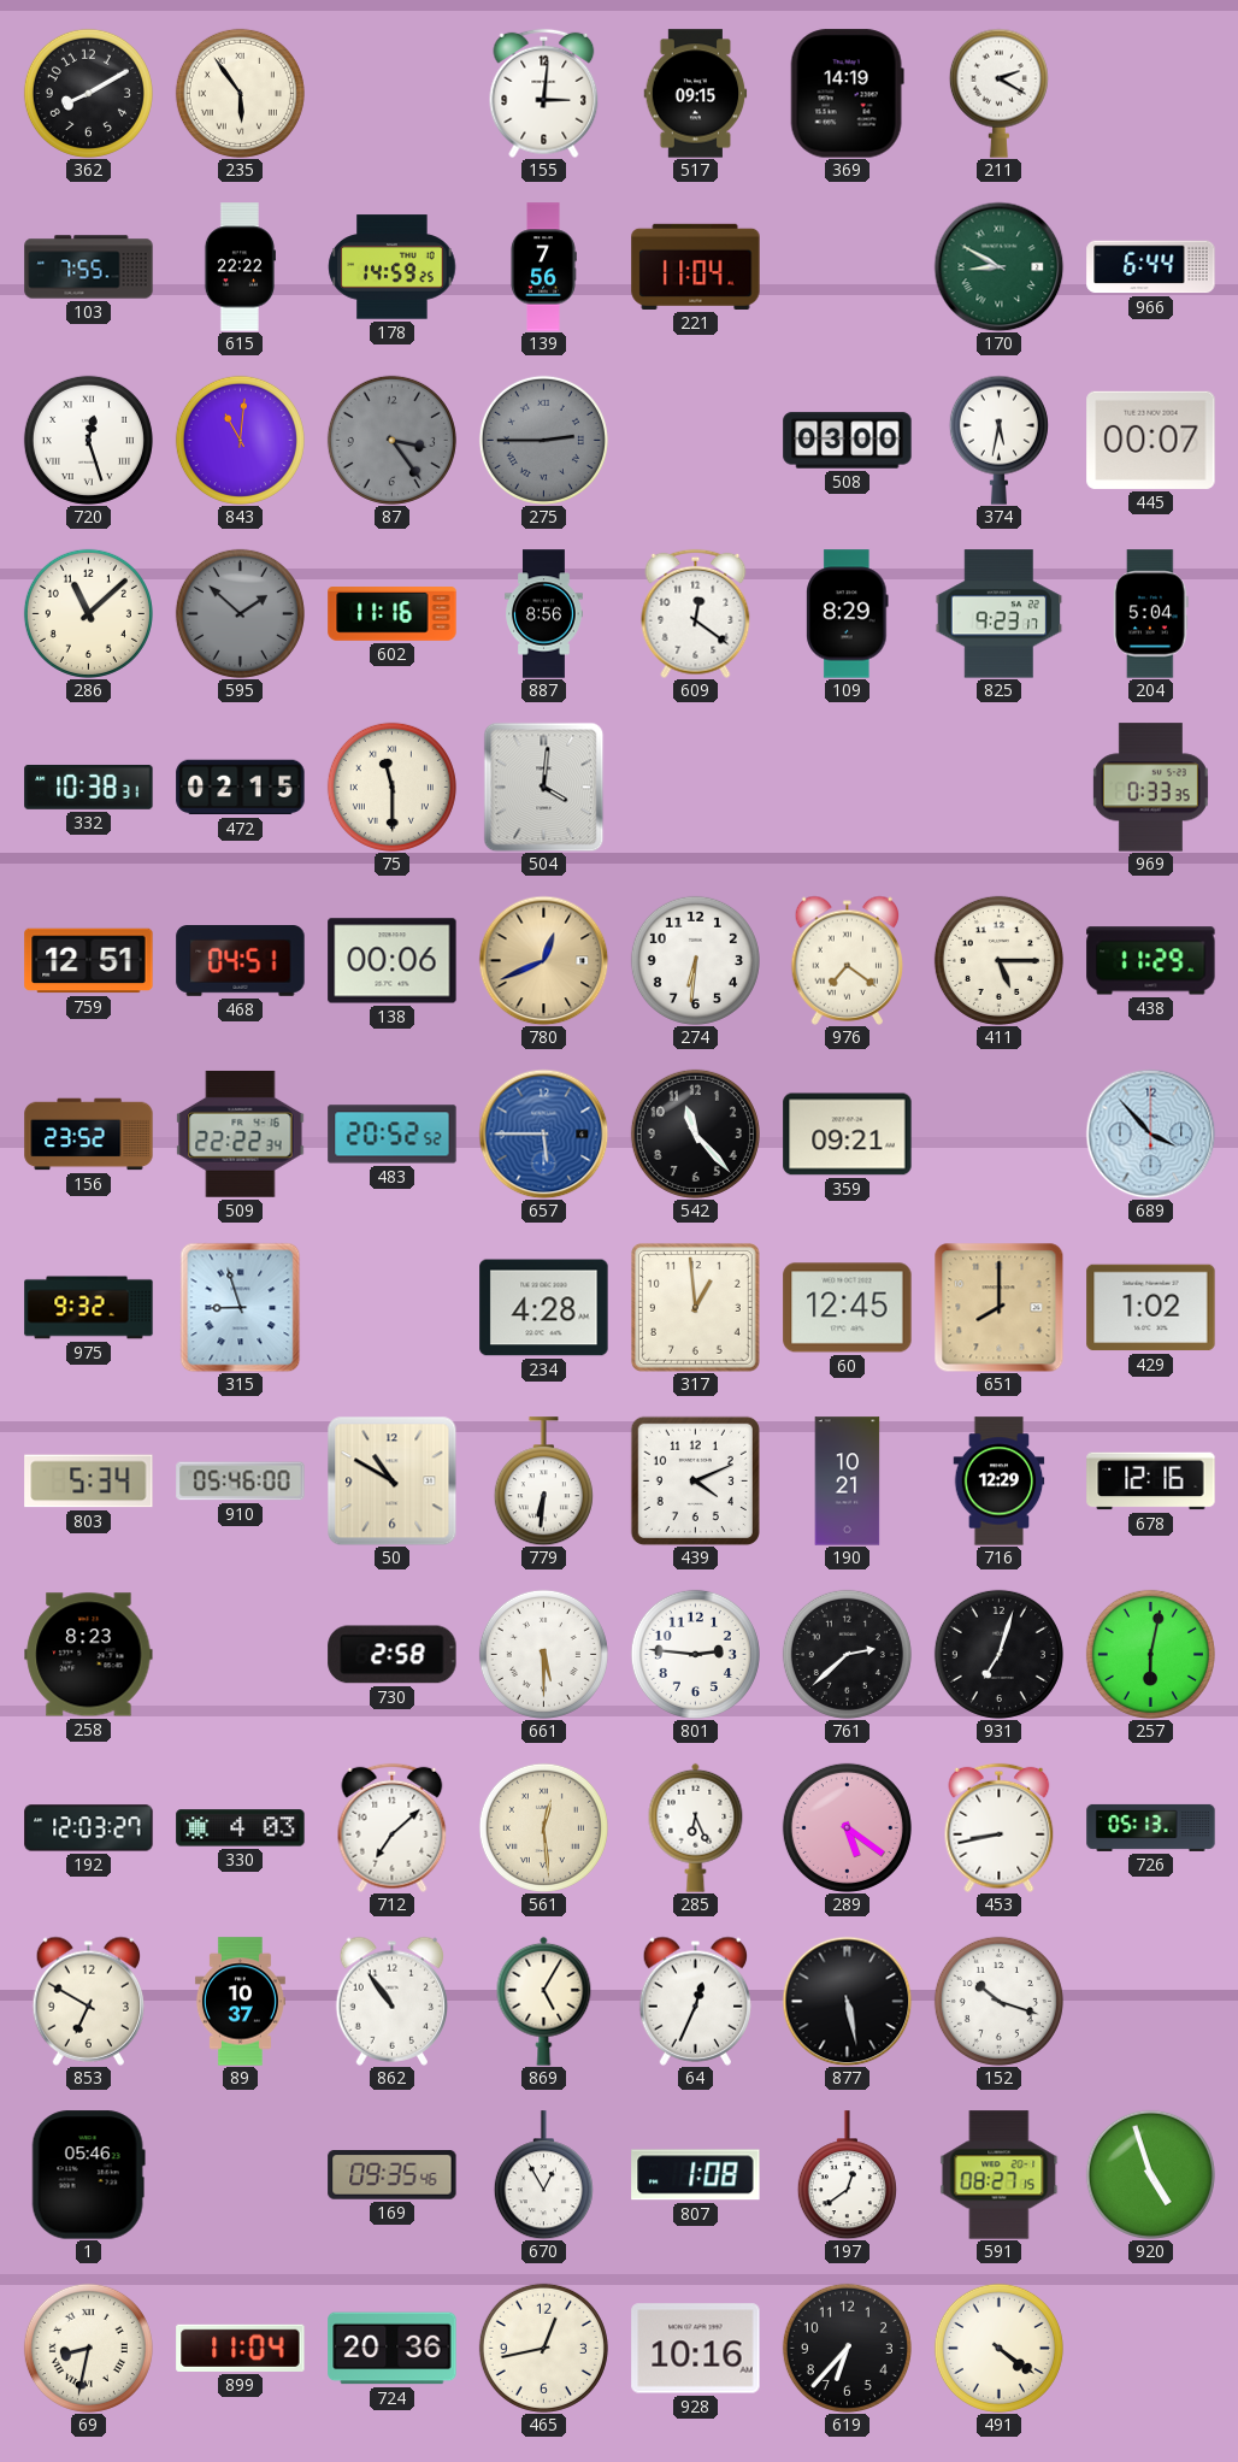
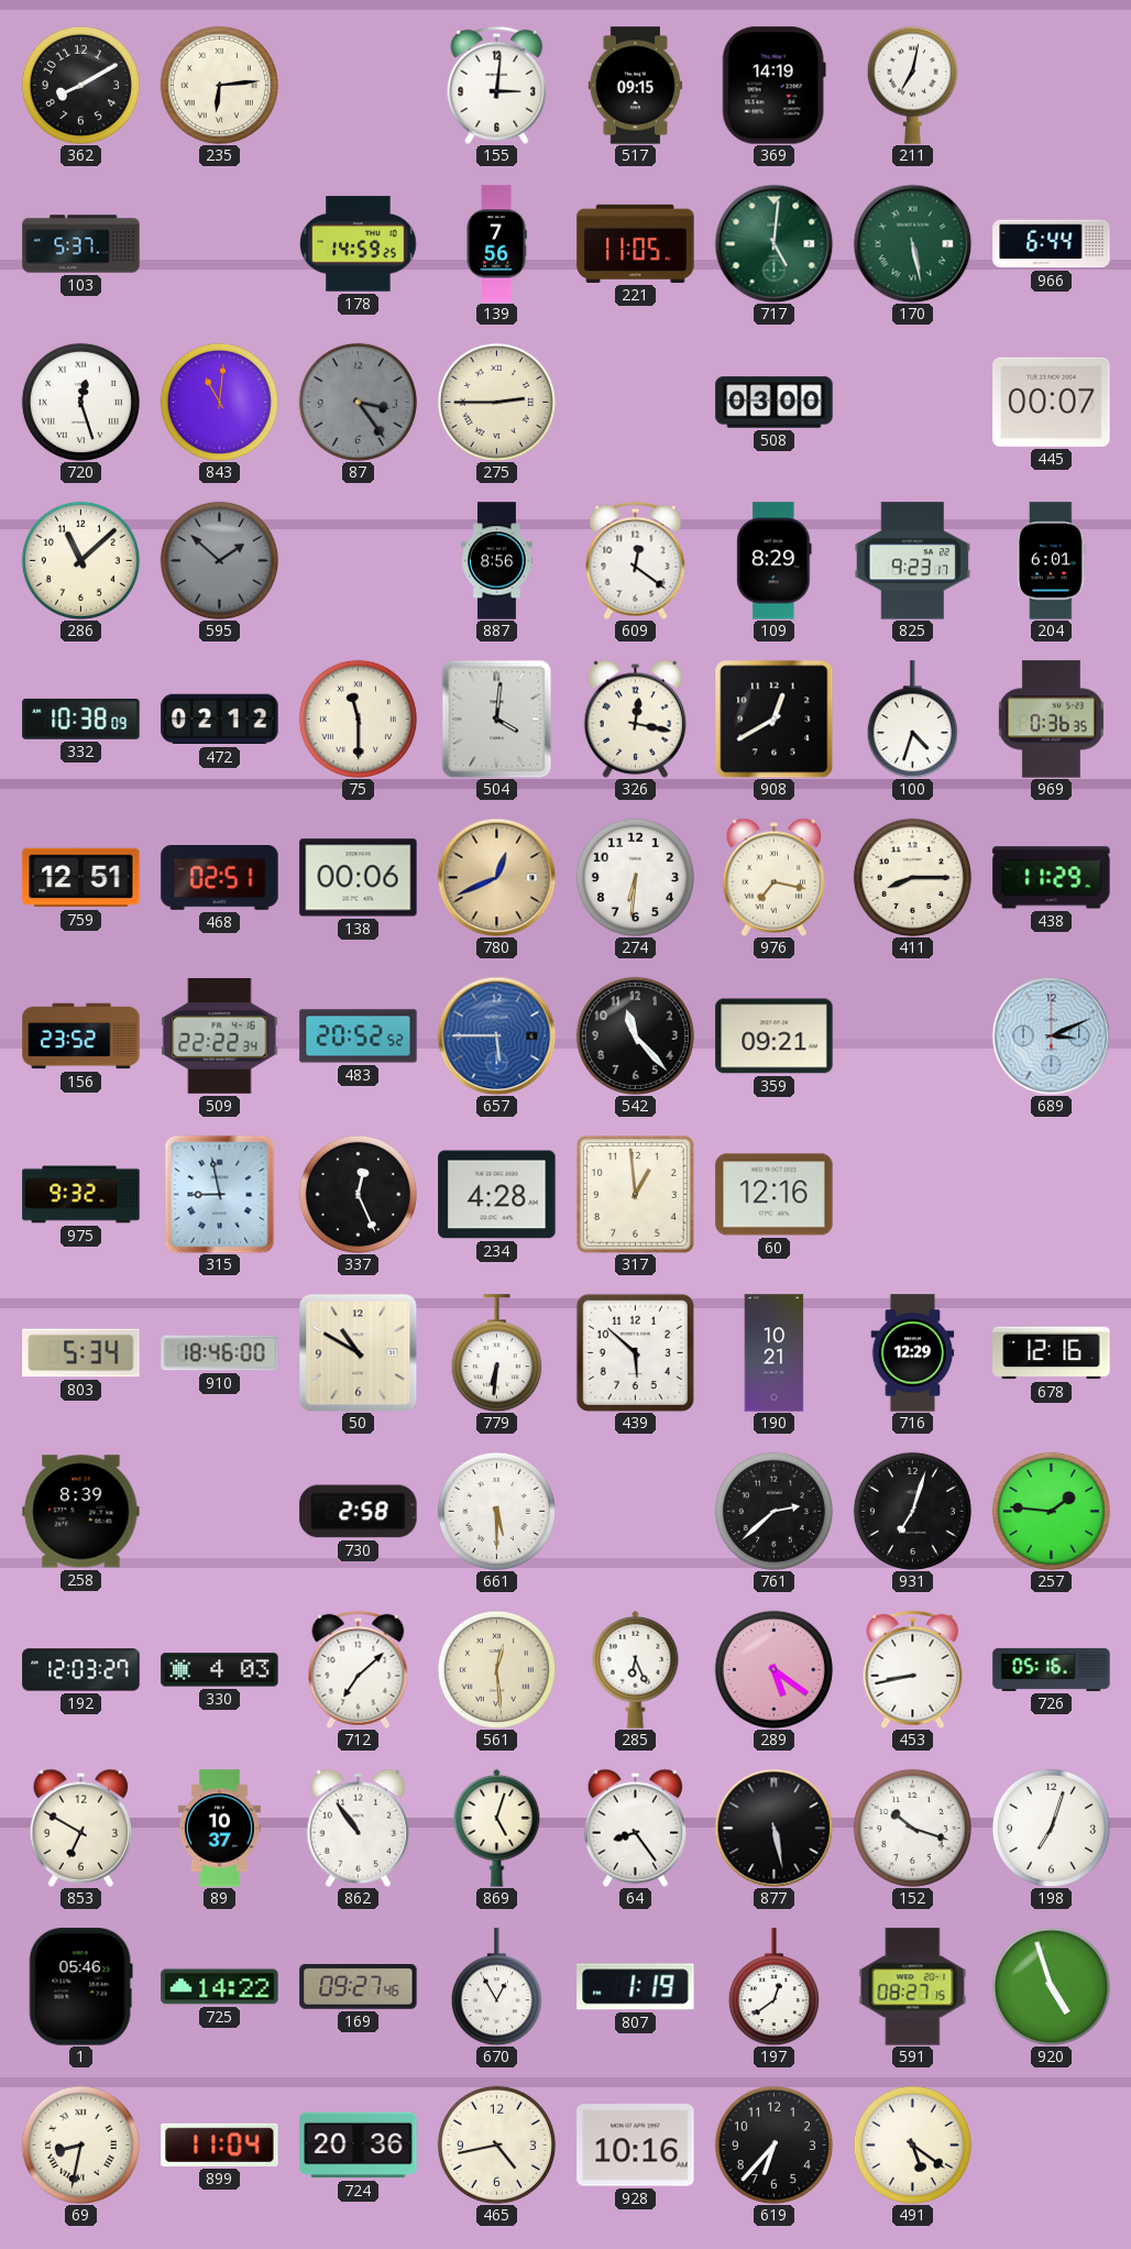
235: 5:54 -> 6:14
211: 2:20 -> 7:02
103: 7:55 -> 5:37
615: 22:22 -> none
221: 11:04 -> 11:05
717: none -> 5:01
170: 8:50 -> 5:28
275 dial: grey -> cream
374: 5:32 -> none
602: 11:16 -> none
204: 5:04 -> 6:01
332: 10:38:31 -> 10:38:09
472: 02:15 -> 02:12
326: none -> 12:17
908: none -> 12:40
100: none -> 4:33
969: 0:33 -> 0:36
468: 04:51 -> 02:51
976: 7:21 -> 7:17
411: 5:15 -> 8:15
689: 3:53 -> 3:11
315: 8:57 -> 8:58
337: none -> 12:26
60: 12:45 -> 12:16
651: 8:00 -> none
429: 1:02 -> none
910: 05:46 -> 18:46
439: 4:11 -> 5:52
258: 8:23 -> 8:39
801: 2:46 -> none
257: 6:02 -> 1:46
726: 05:13 -> 05:16
869: 5:05 -> 5:03
64: 12:34 -> 8:24
198: none -> 7:03
725: none -> 14:22
169: 09:35 -> 09:27
807: 1:08 -> 1:19
465: 12:43 -> 4:43
491: 4:21 -> 5:21
